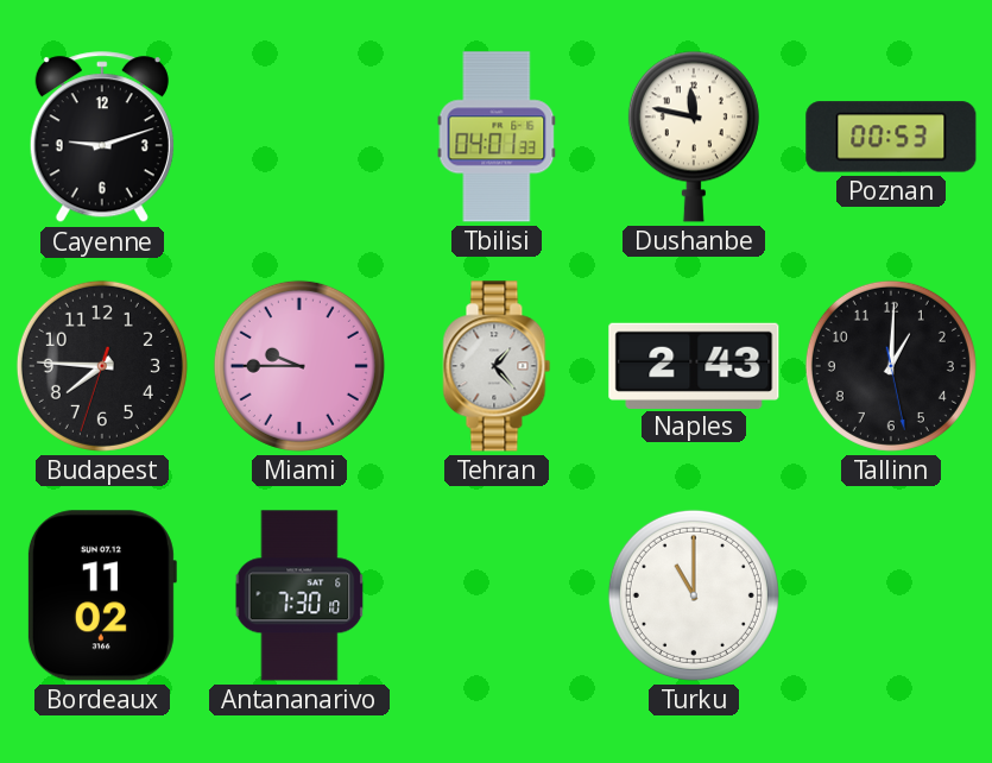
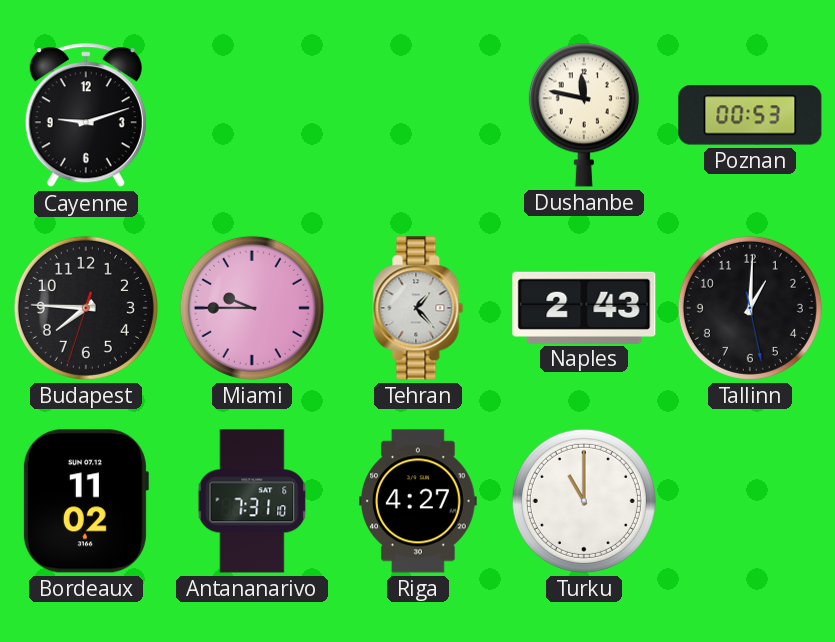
Tbilisi: 04:01 -> none
Antananarivo: 7:30 -> 7:31
Riga: none -> 4:27
